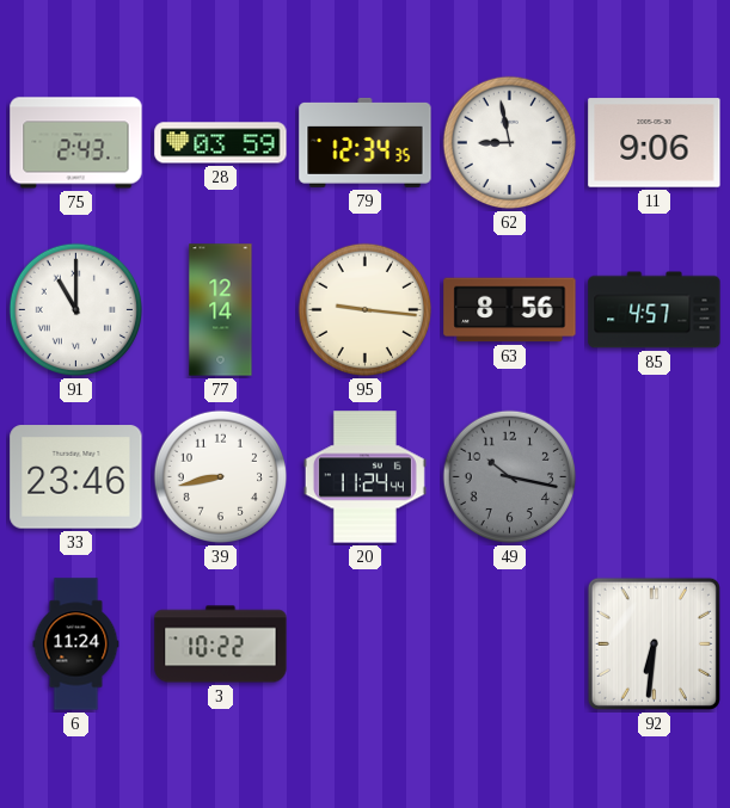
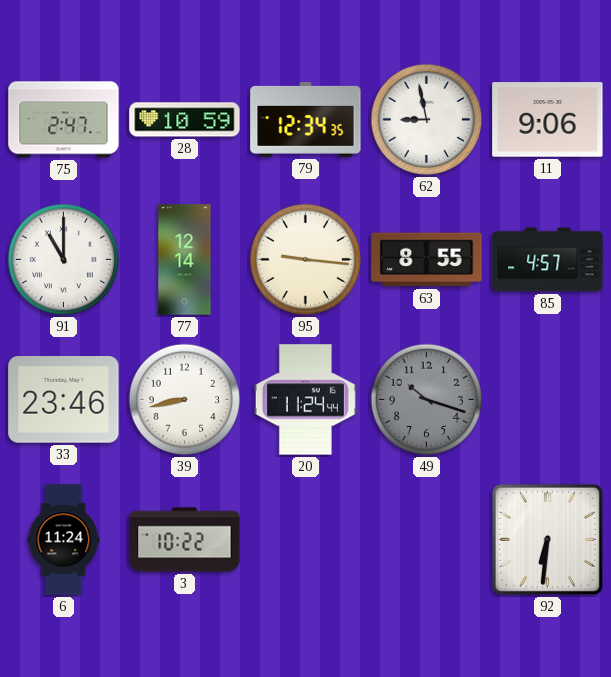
75: 2:43 -> 2:47
28: 03:59 -> 10:59
63: 8:56 -> 8:55
49: 10:17 -> 10:18
